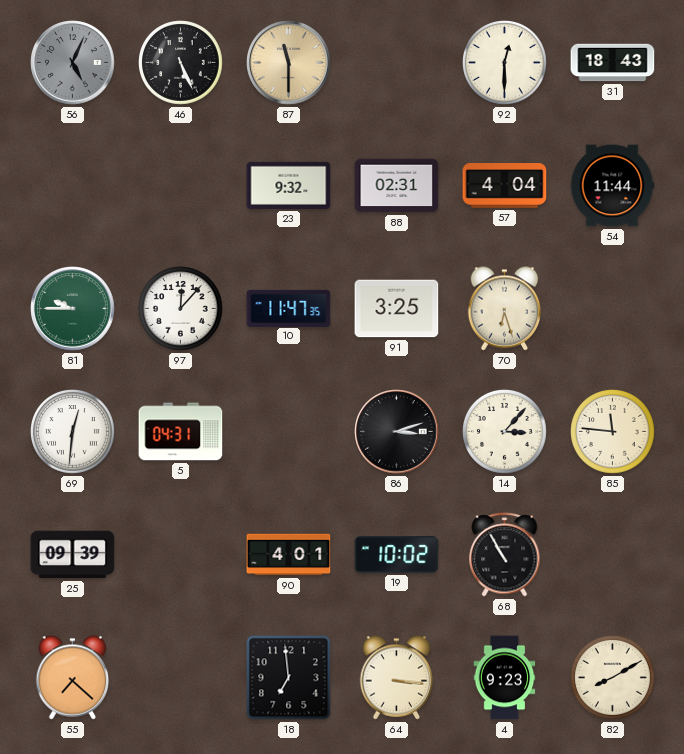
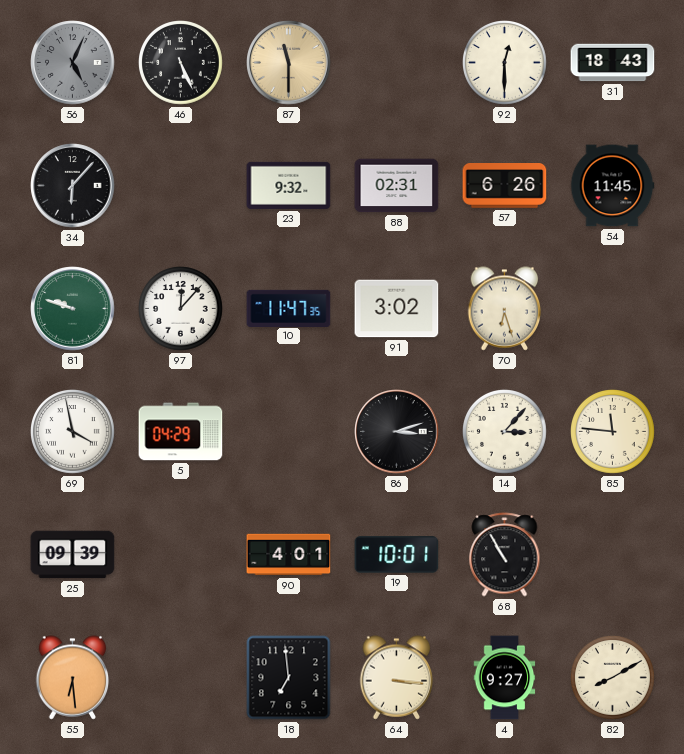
34: none -> 6:07
57: 4:04 -> 6:26
54: 11:44 -> 11:45
81: 9:45 -> 9:48
91: 3:25 -> 3:02
69: 12:31 -> 3:58
5: 04:31 -> 04:29
19: 10:02 -> 10:01
55: 7:22 -> 6:29
4: 9:23 -> 9:27
